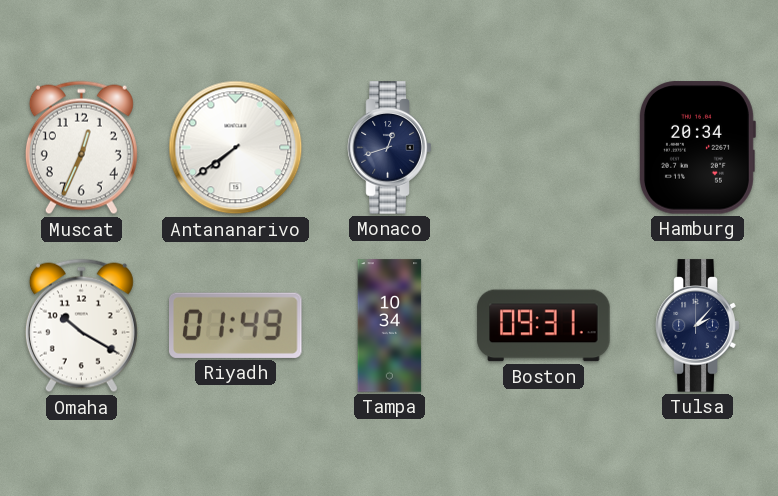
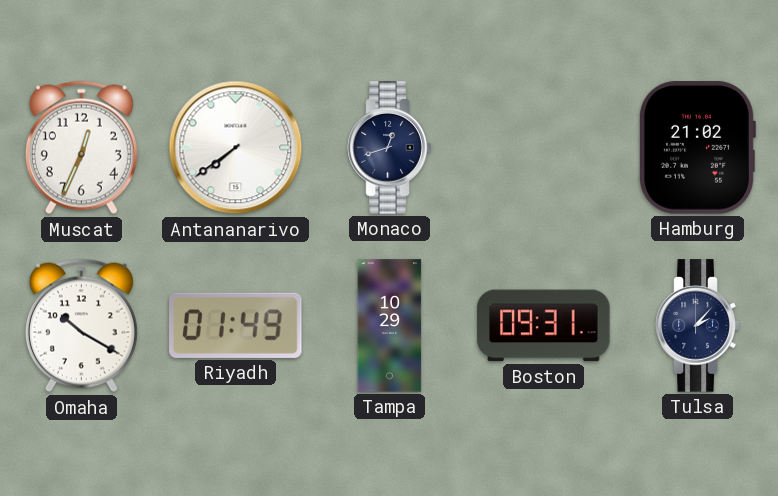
Hamburg: 20:34 -> 21:02
Tampa: 10:34 -> 10:29
